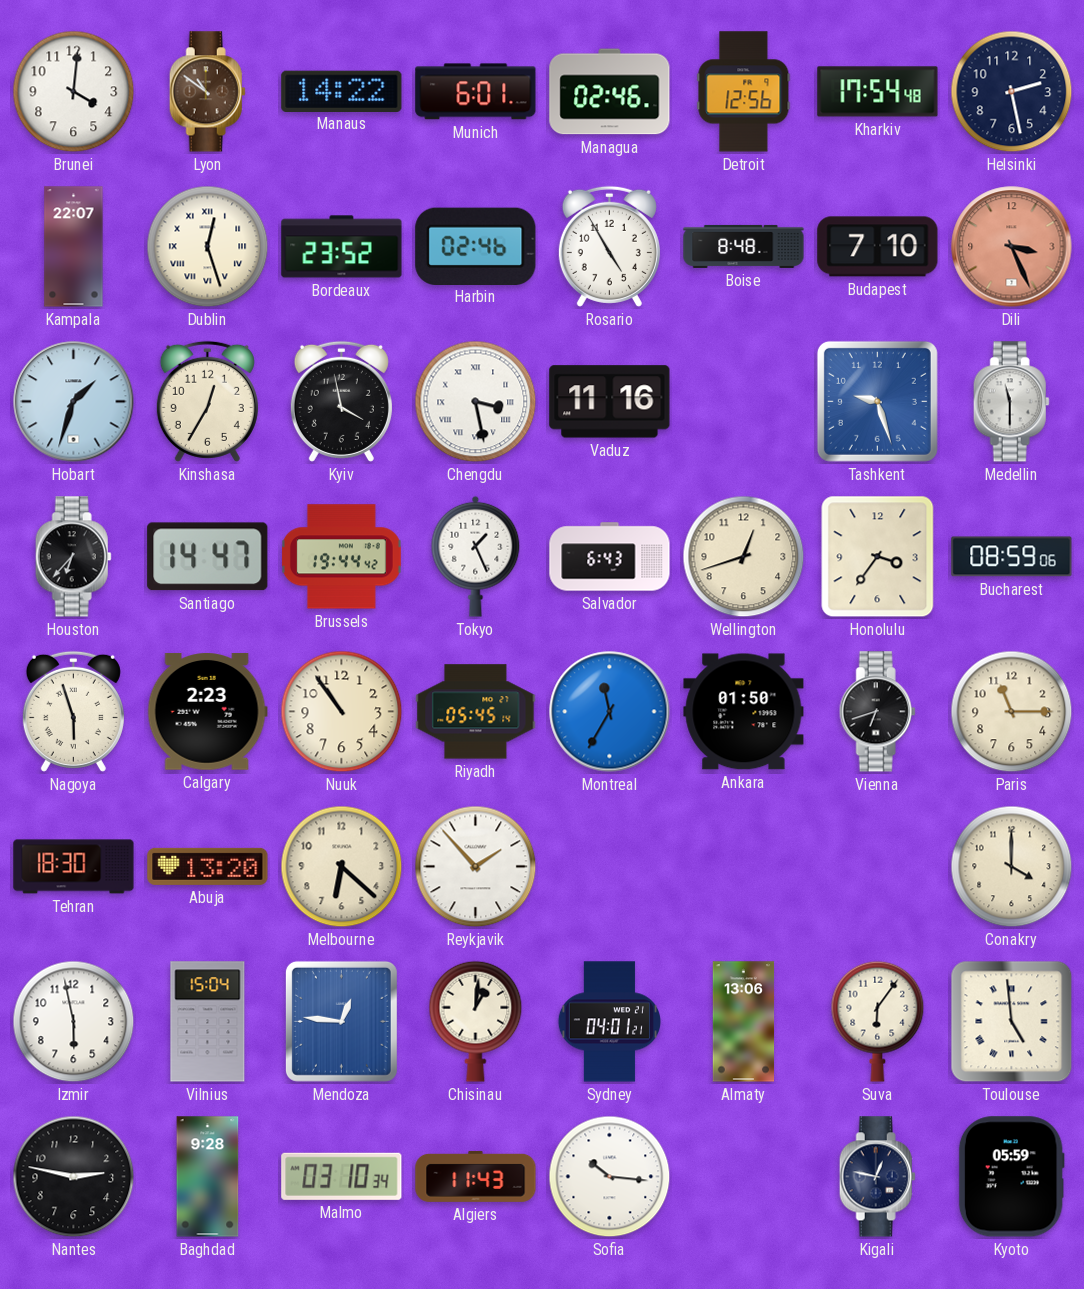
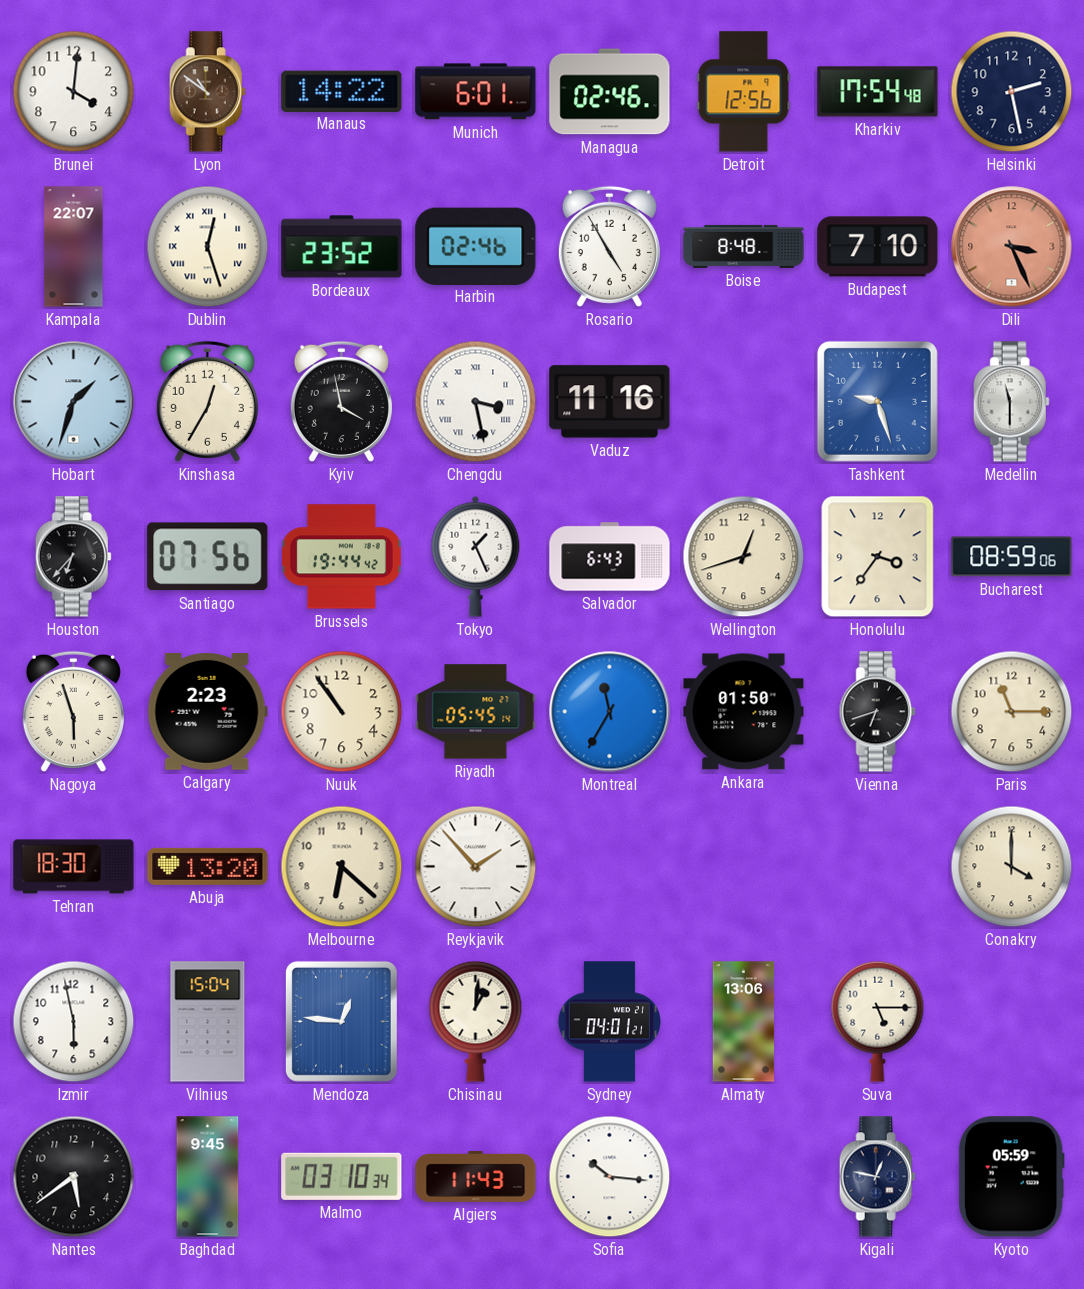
Santiago: 14:47 -> 07:56
Suva: 6:06 -> 5:15
Toulouse: 4:59 -> none
Nantes: 2:47 -> 5:39
Baghdad: 9:28 -> 9:45
